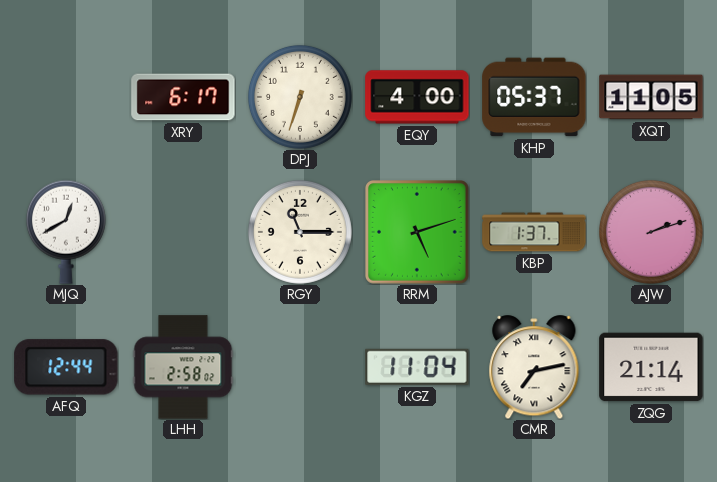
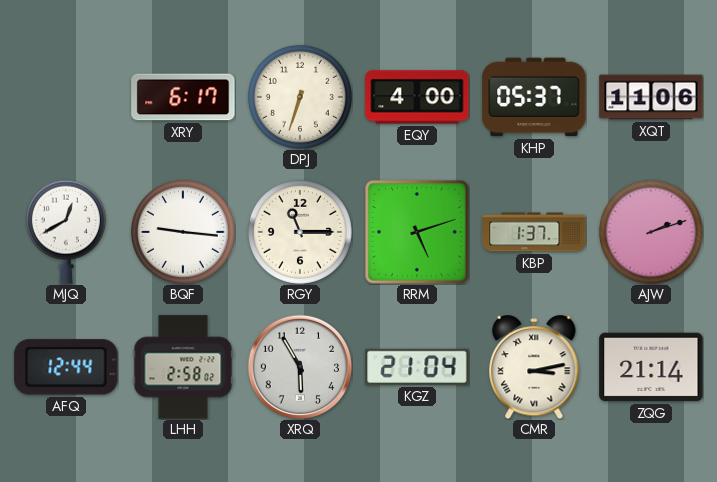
XQT: 11:05 -> 11:06
BQF: none -> 9:16
XRQ: none -> 5:55
KGZ: 11:04 -> 21:04
CMR: 7:13 -> 3:13
